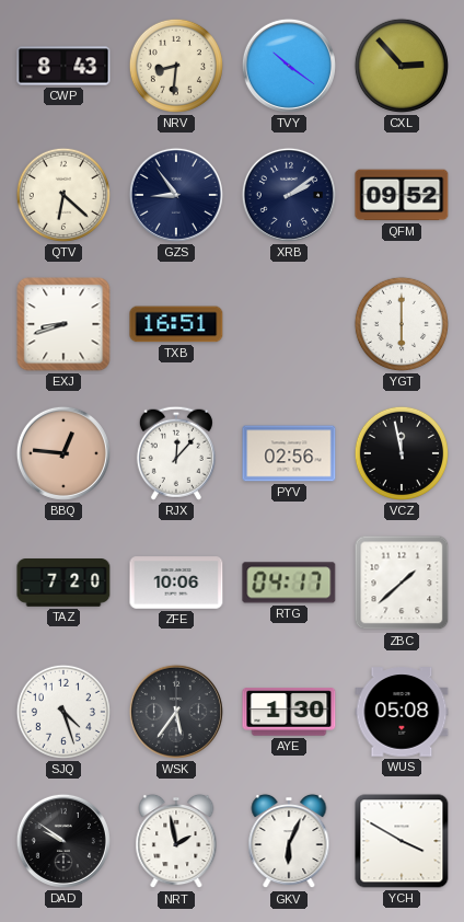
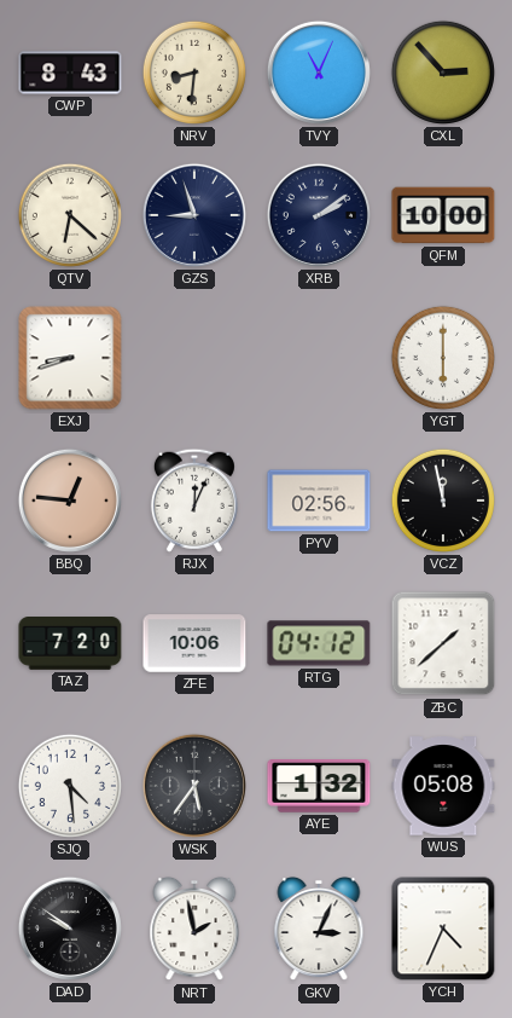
TVY: 10:21 -> 11:04
GZS: 8:54 -> 8:57
QFM: 09:52 -> 10:00
TXB: 16:51 -> none
RJX: 12:07 -> 12:04
RTG: 04:17 -> 04:12
SJQ: 4:27 -> 4:29
AYE: 1:30 -> 1:32
GKV: 6:04 -> 3:04
YCH: 3:50 -> 4:34
